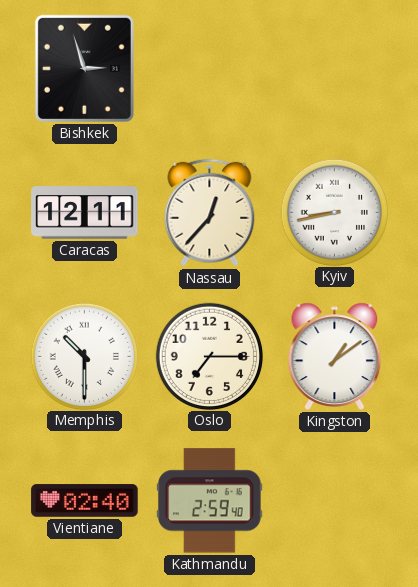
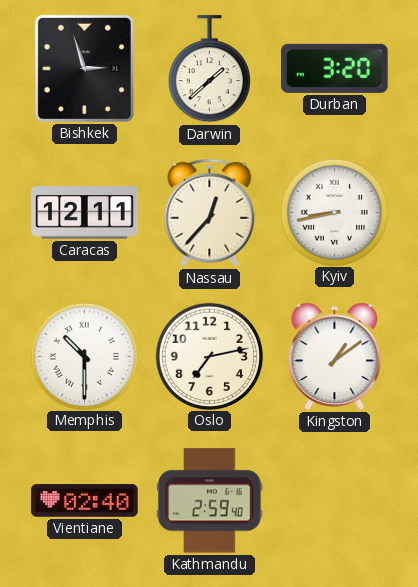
Darwin: none -> 1:38
Durban: none -> 3:20
Oslo: 7:15 -> 7:13
